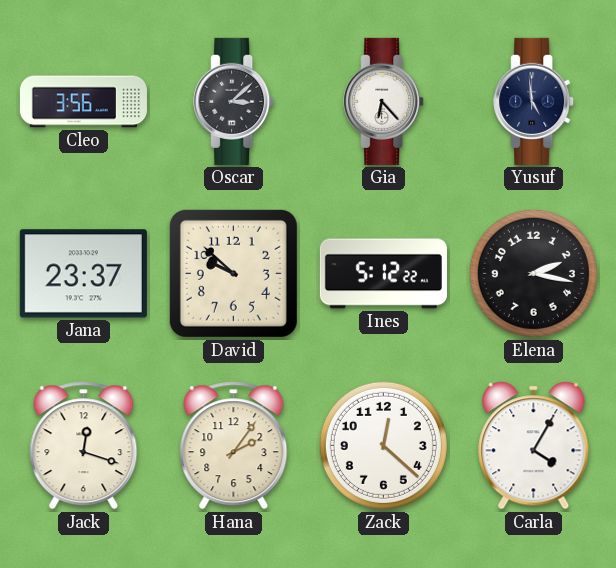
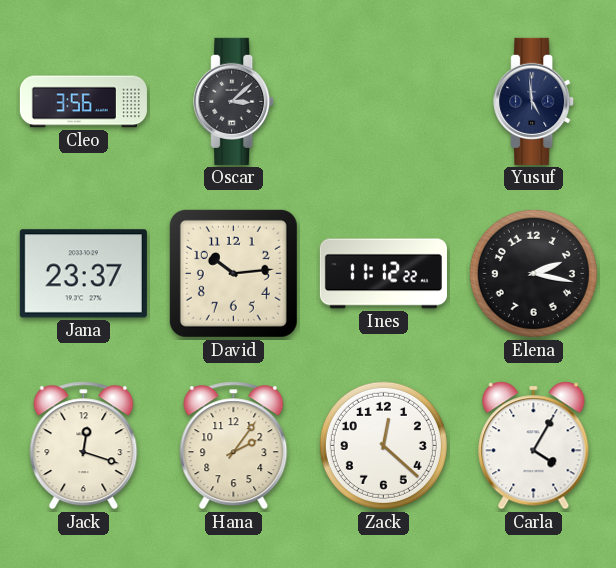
Gia: 6:23 -> none
David: 9:52 -> 10:14
Ines: 5:12 -> 11:12
